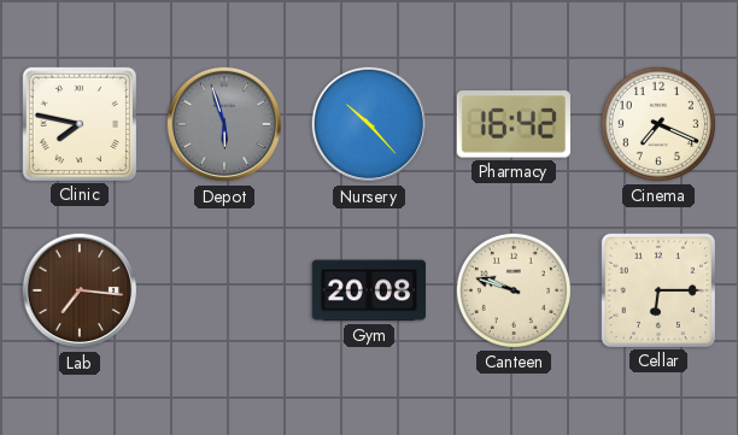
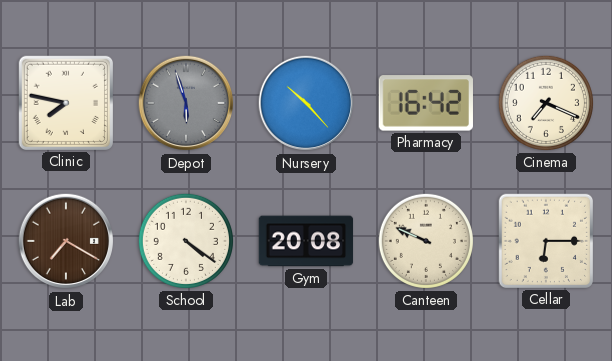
Lab: 7:16 -> 7:20
School: none -> 4:21
Canteen: 9:48 -> 9:49
